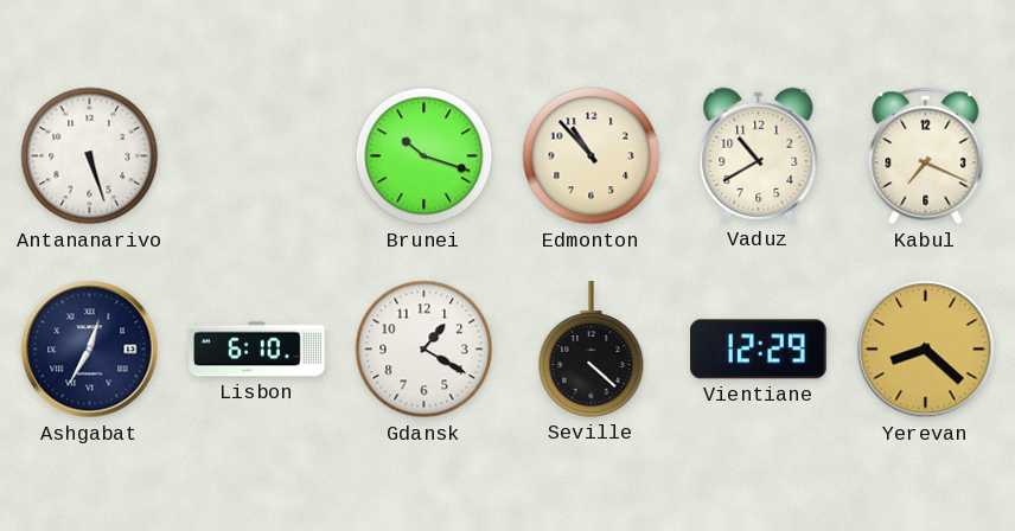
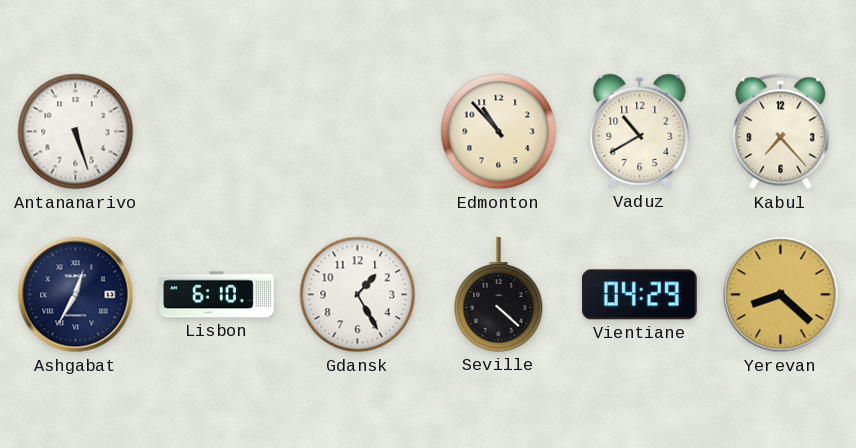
Brunei: 10:18 -> none
Kabul: 7:19 -> 7:23
Gdansk: 1:20 -> 1:25
Vientiane: 12:29 -> 04:29
